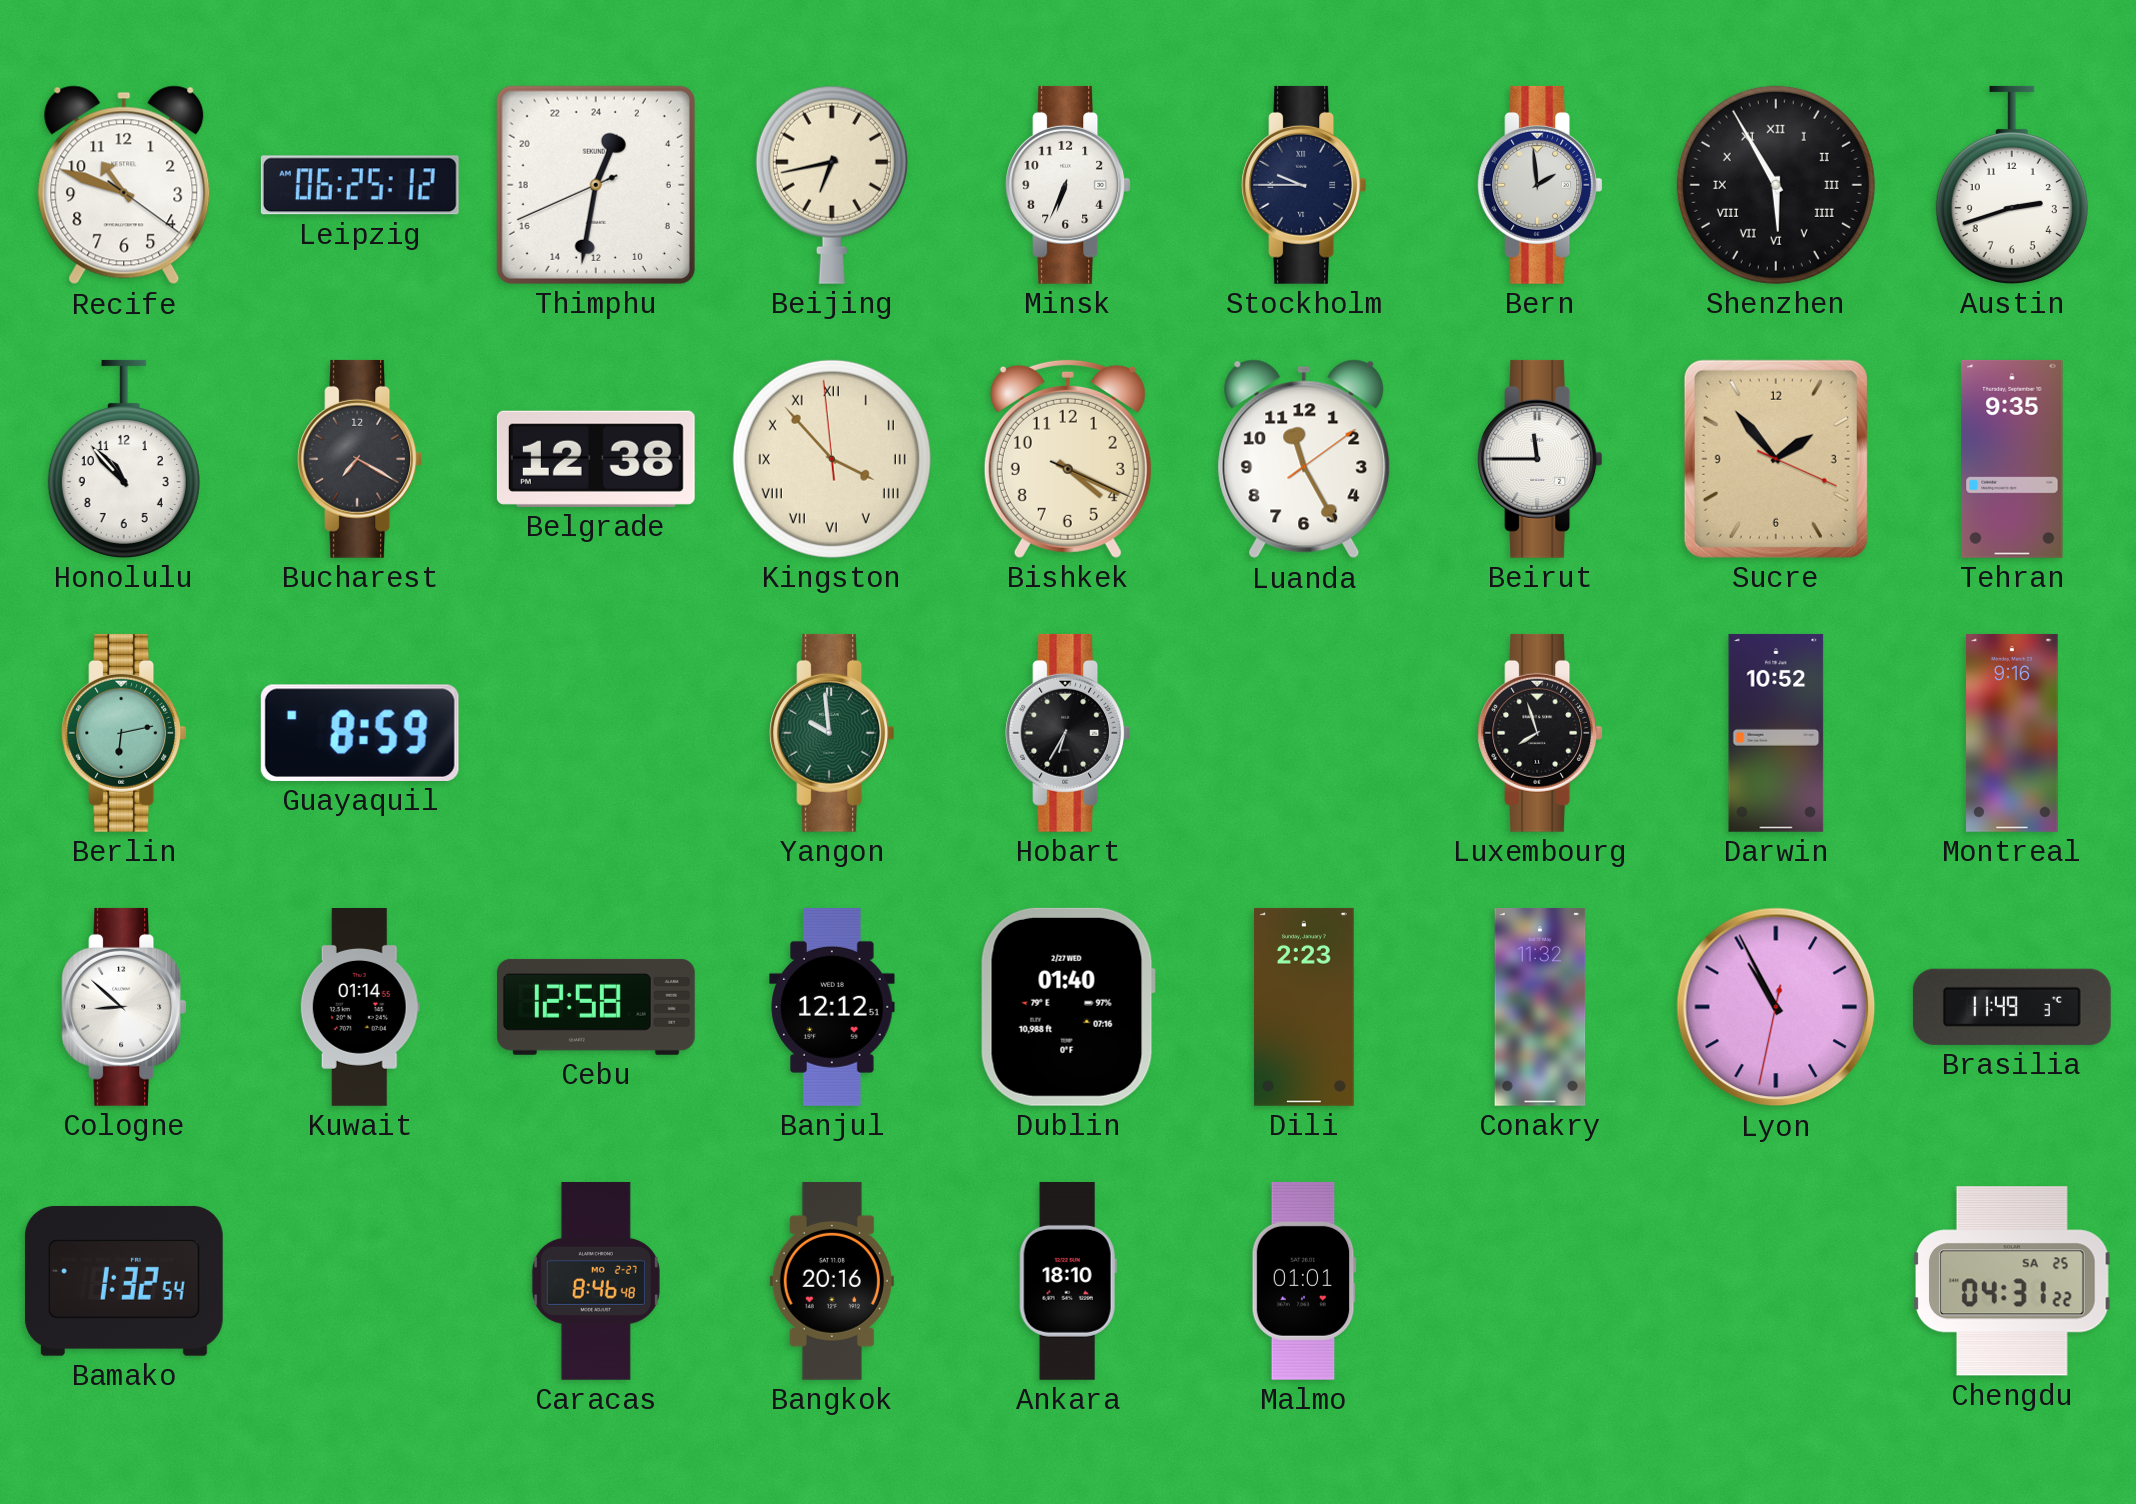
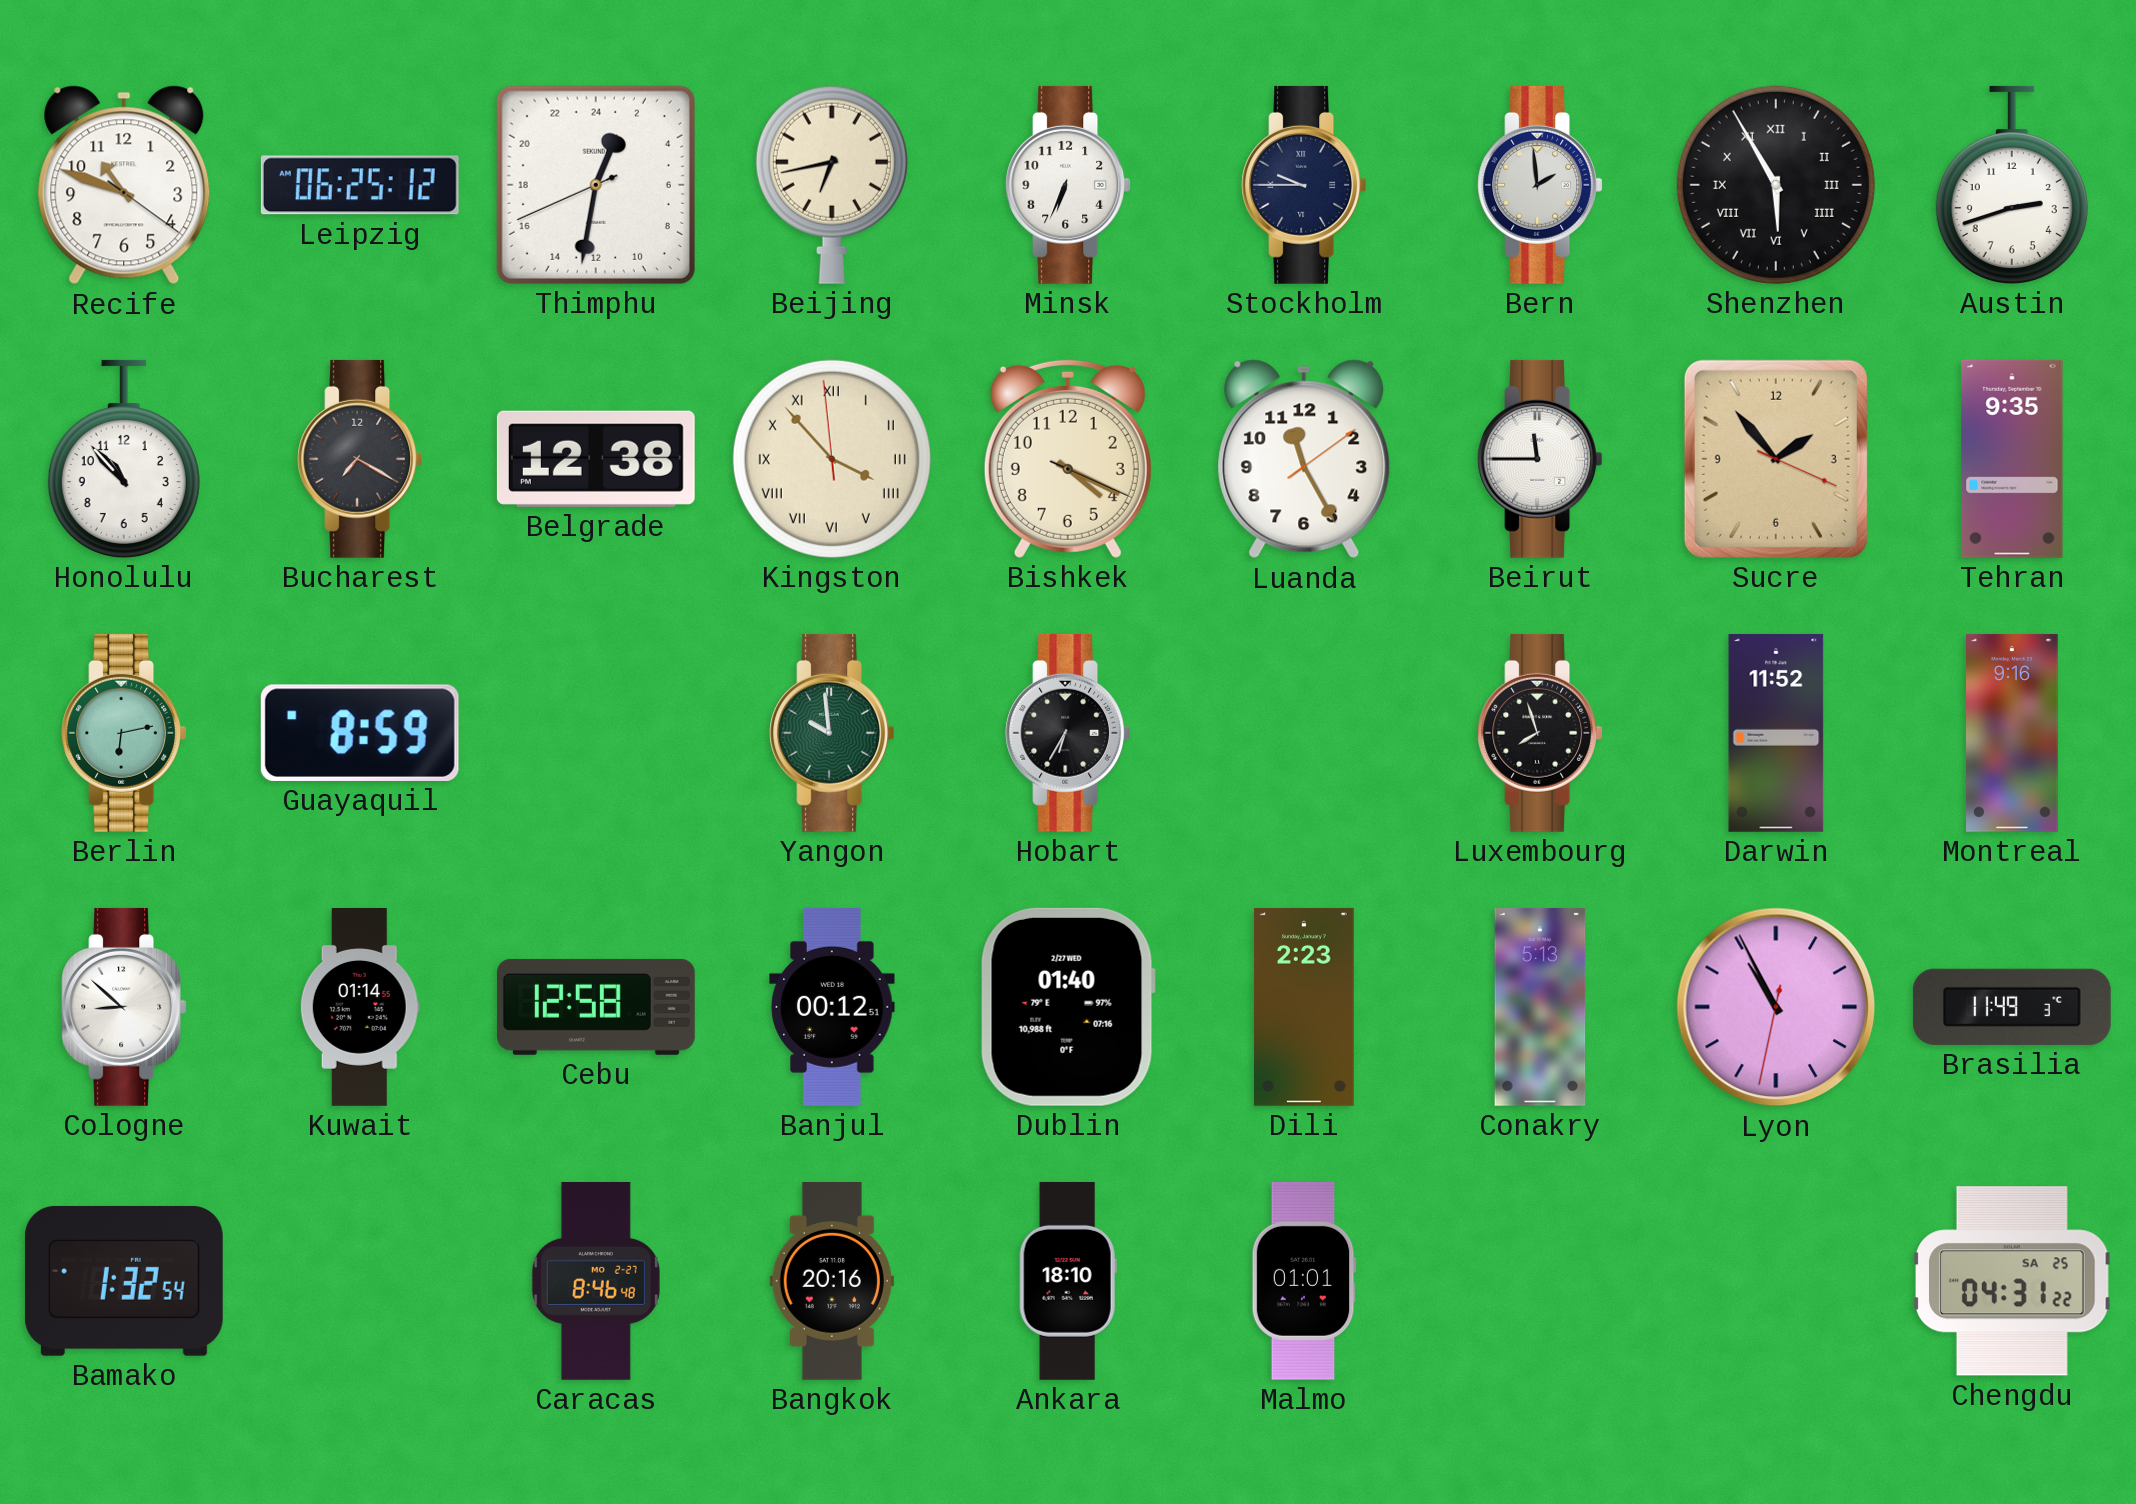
Darwin: 10:52 -> 11:52
Banjul: 12:12 -> 00:12
Conakry: 11:32 -> 5:13
